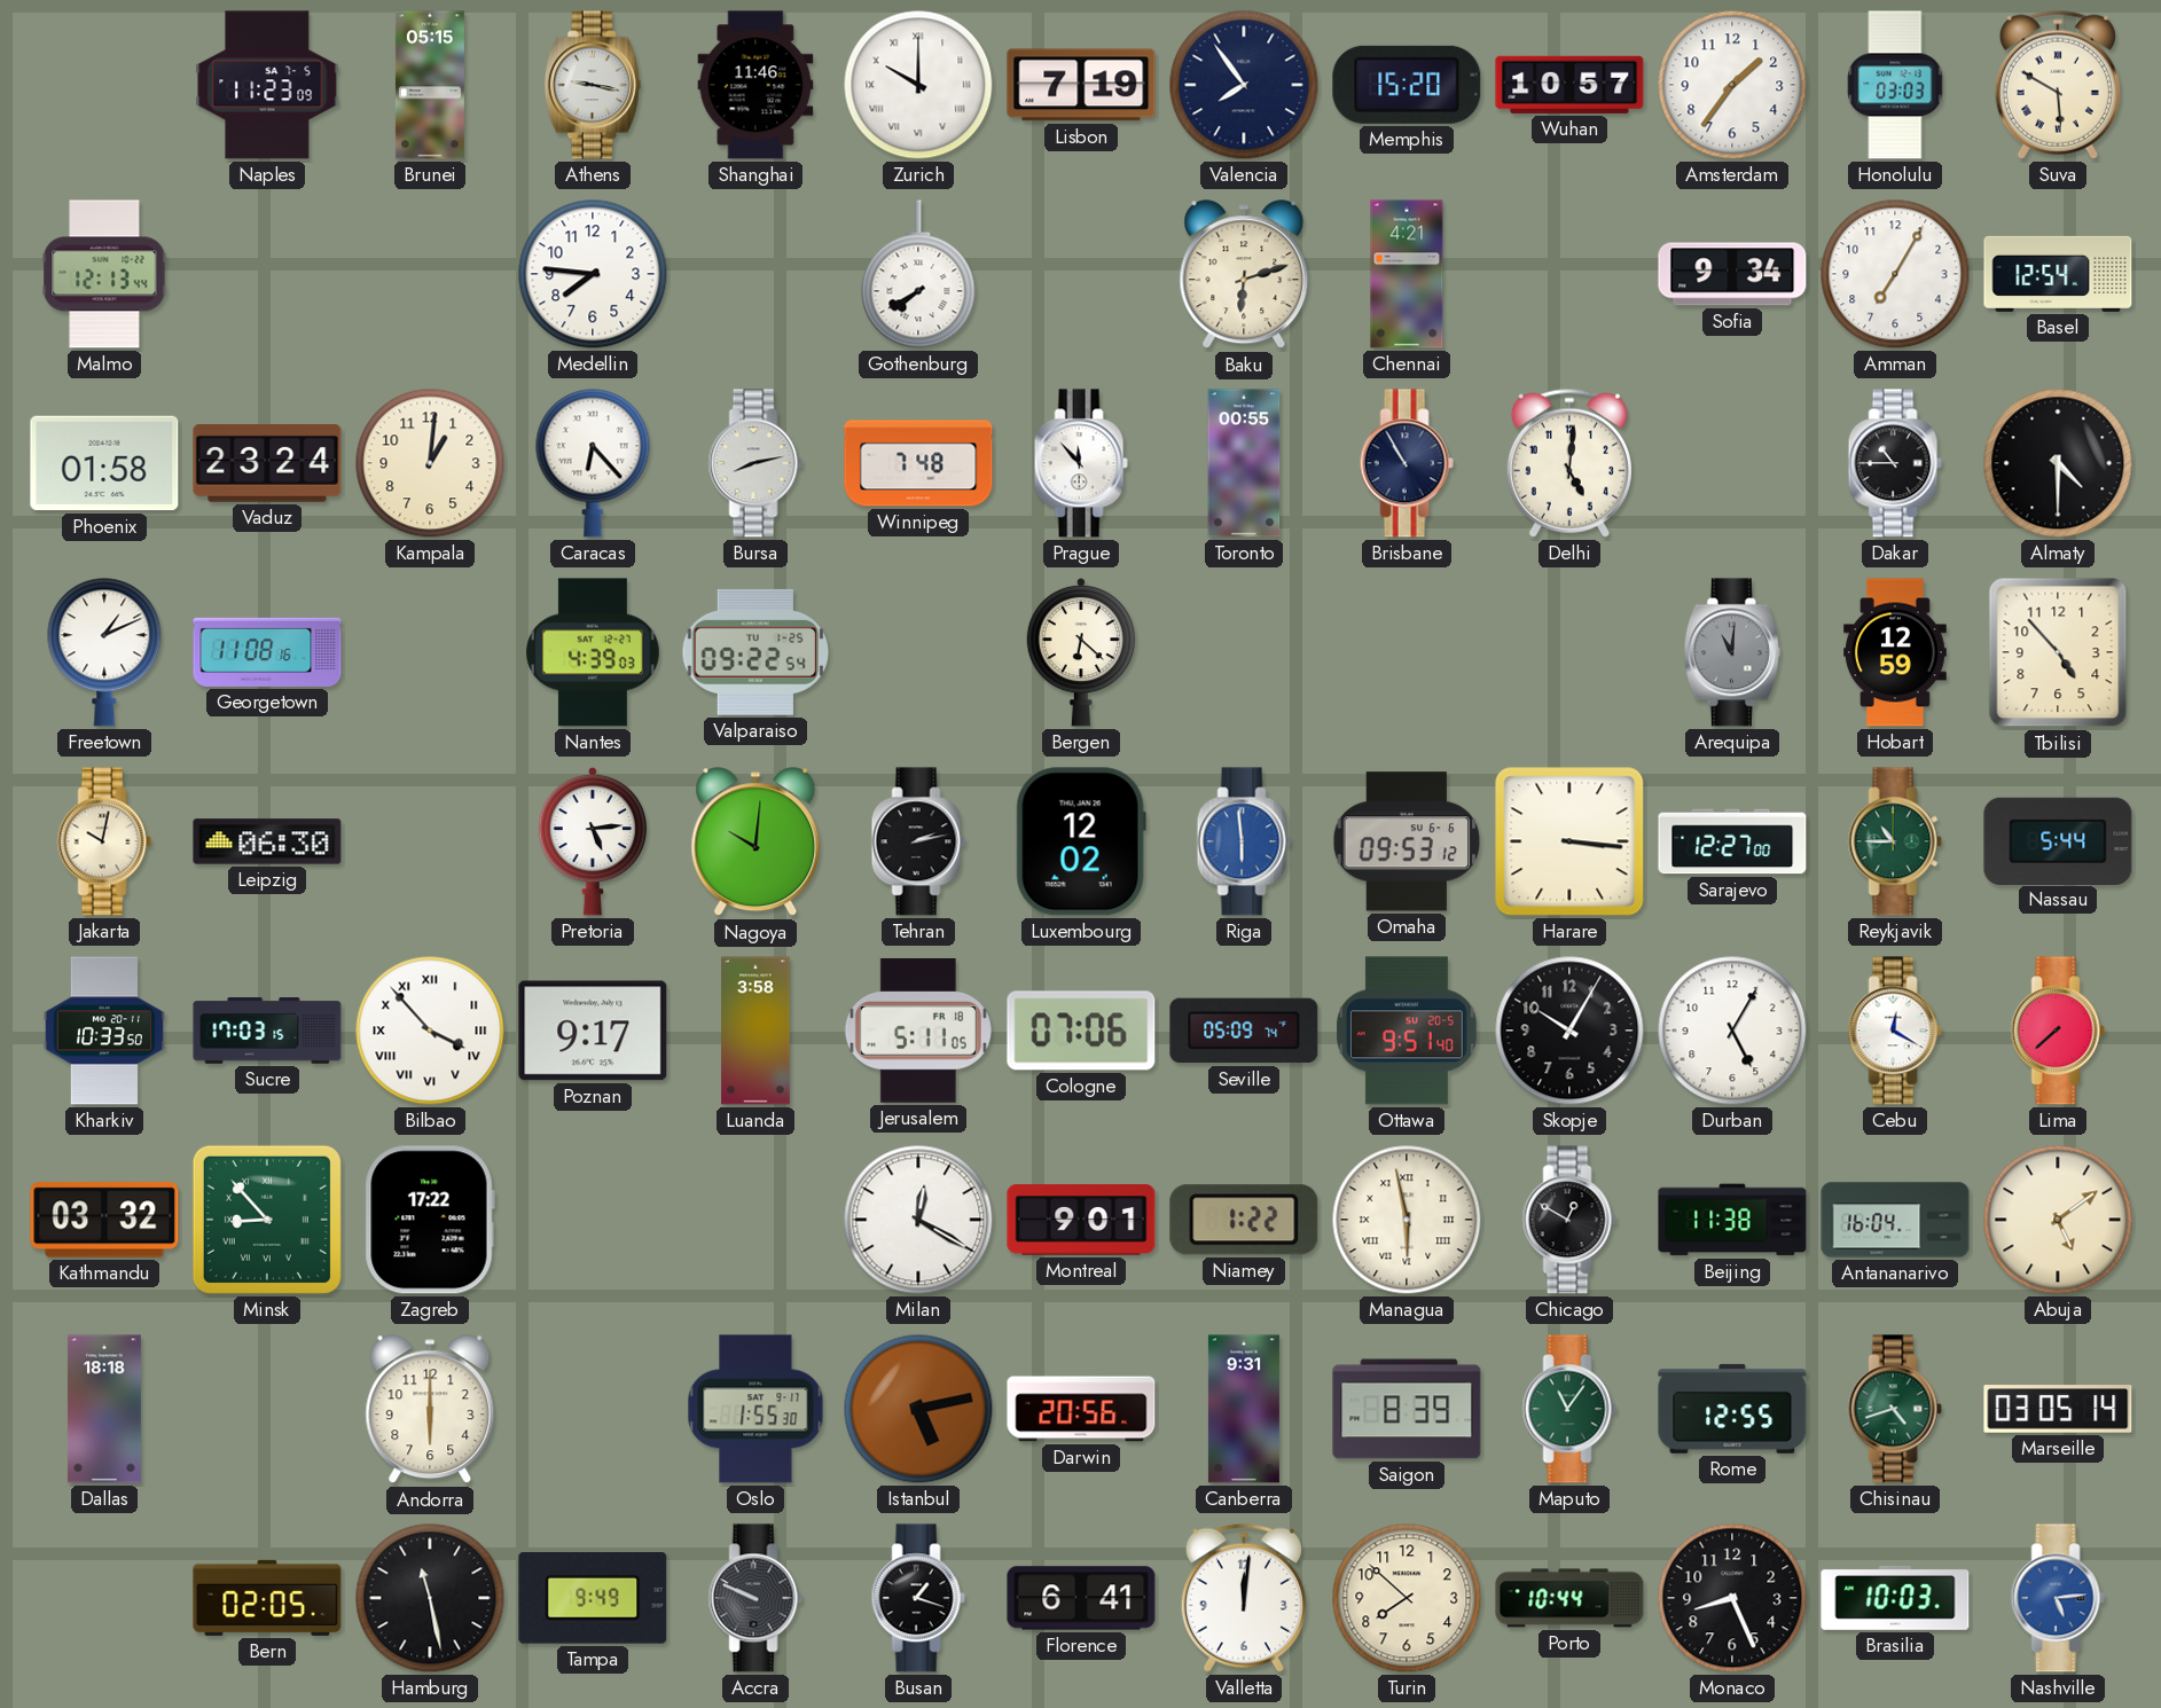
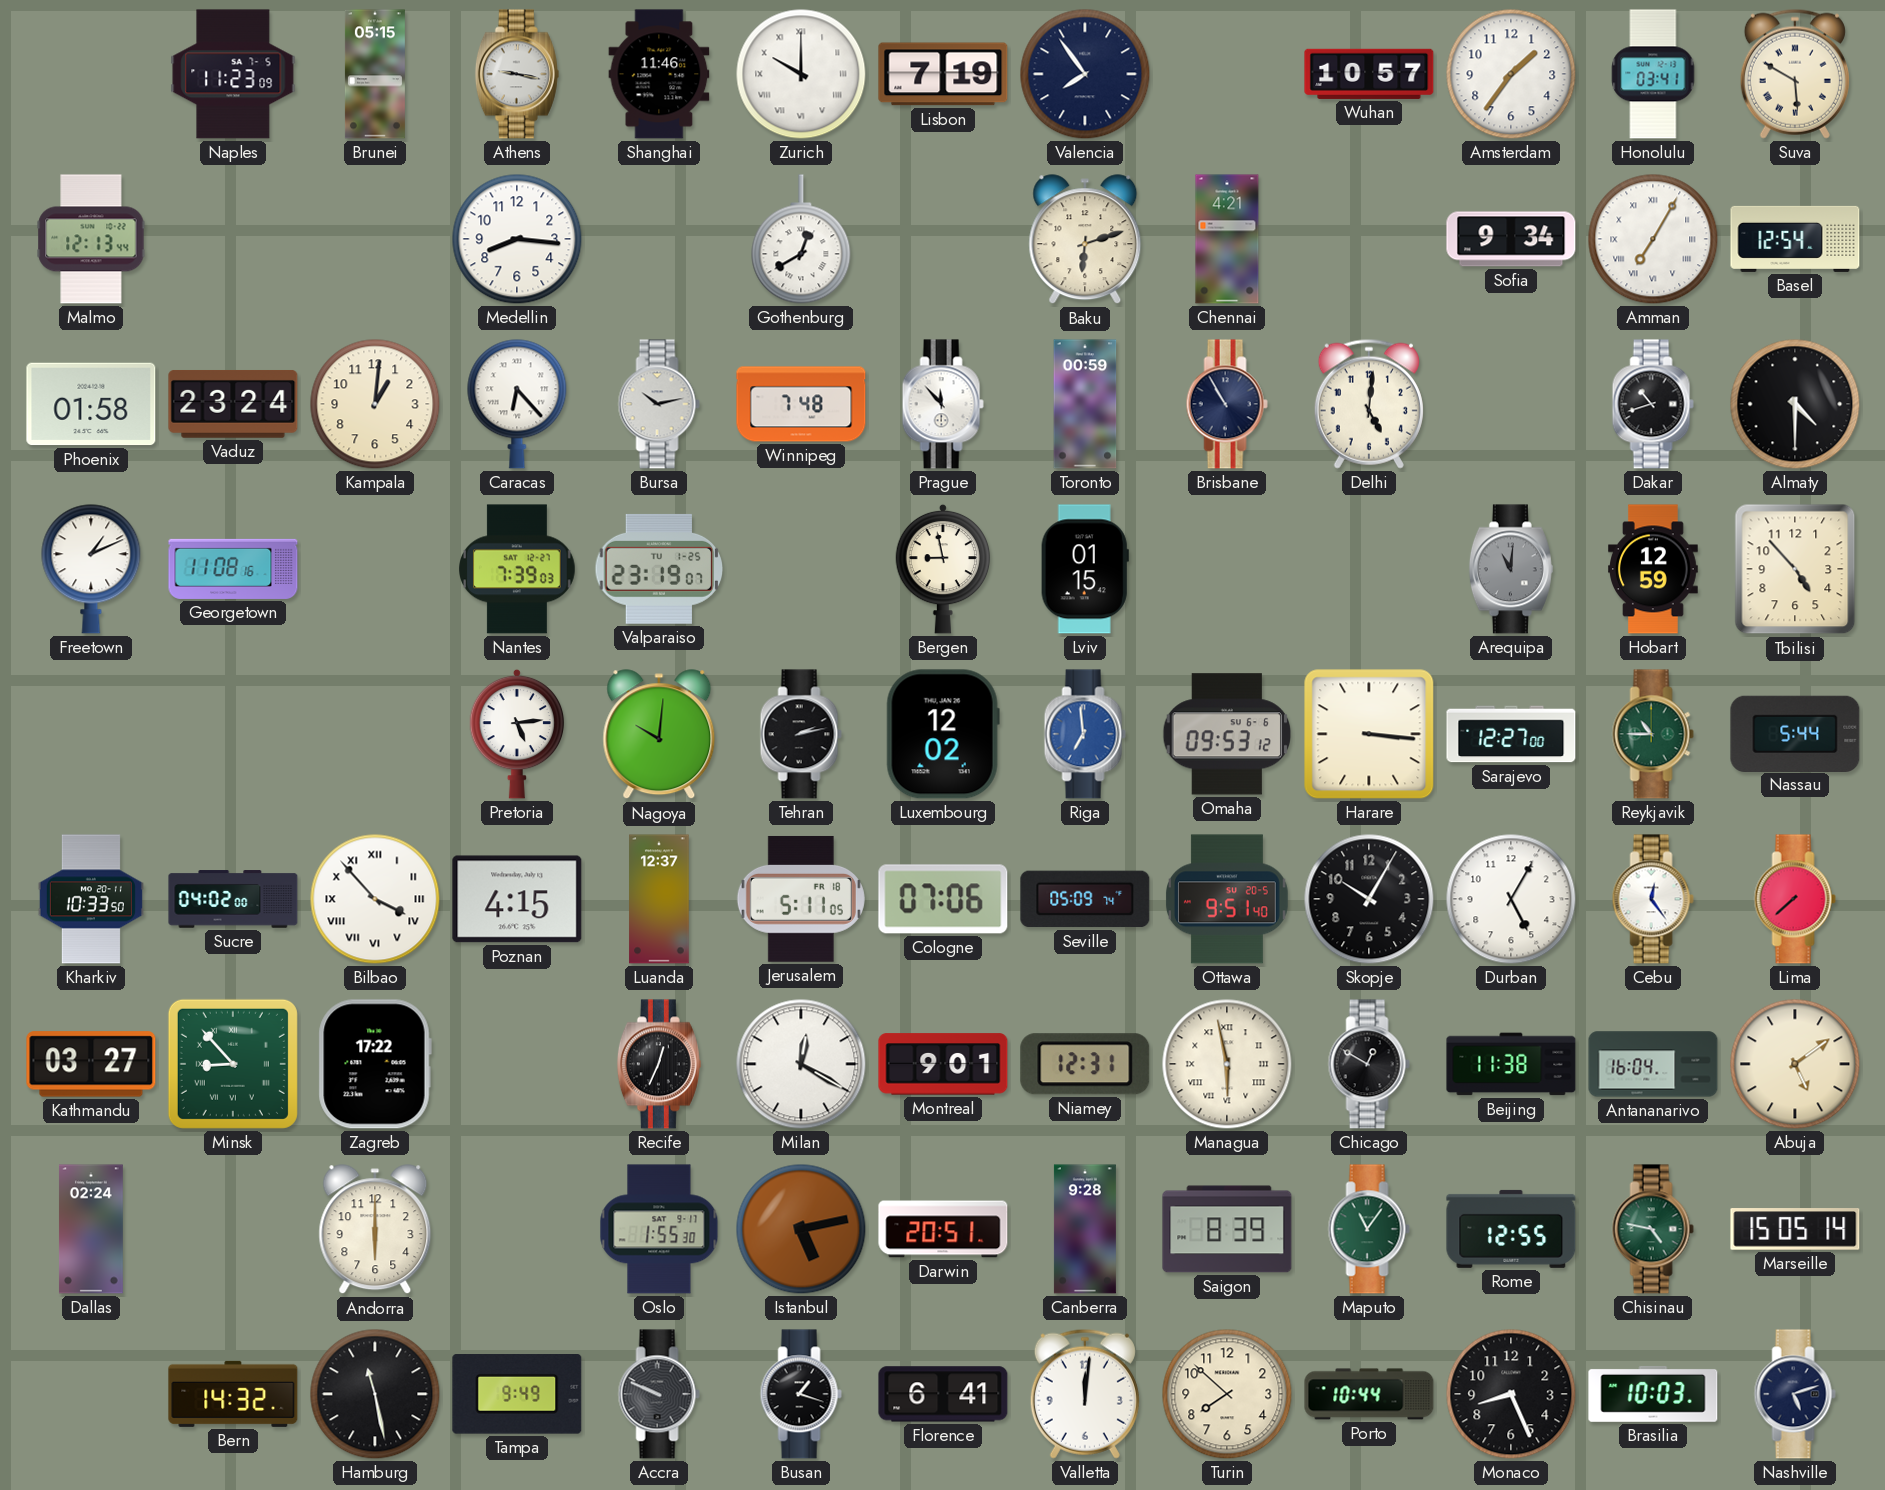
Memphis: 15:20 -> none
Honolulu: 03:03 -> 03:41
Medellin: 7:46 -> 8:16
Gothenburg: 7:40 -> 12:40
Amman numerals: Arabic -> Roman
Bursa: 8:13 -> 10:13
Toronto: 00:55 -> 00:59
Dakar: 10:45 -> 10:42
Nantes: 4:39 -> 7:39
Valparaiso: 09:22 -> 23:19
Bergen: 6:22 -> 8:58
Lviv: none -> 01:15
Jakarta: 10:02 -> none
Leipzig: 06:30 -> none
Riga: 5:59 -> 6:59
Sucre: 17:03 -> 04:02
Poznan: 9:17 -> 4:15
Luanda: 3:58 -> 12:37
Cebu: 12:20 -> 12:24
Kathmandu: 03:32 -> 03:27
Recife: none -> 12:34
Niamey: 1:22 -> 12:31
Dallas: 18:18 -> 02:24
Darwin: 20:56 -> 20:51
Canberra: 9:31 -> 9:28
Chisinau: 4:42 -> 4:47
Marseille: 03:05 -> 15:05
Bern: 02:05 -> 14:32
Nashville: 5:14 -> 5:12
Nashville dial: blue -> navy
